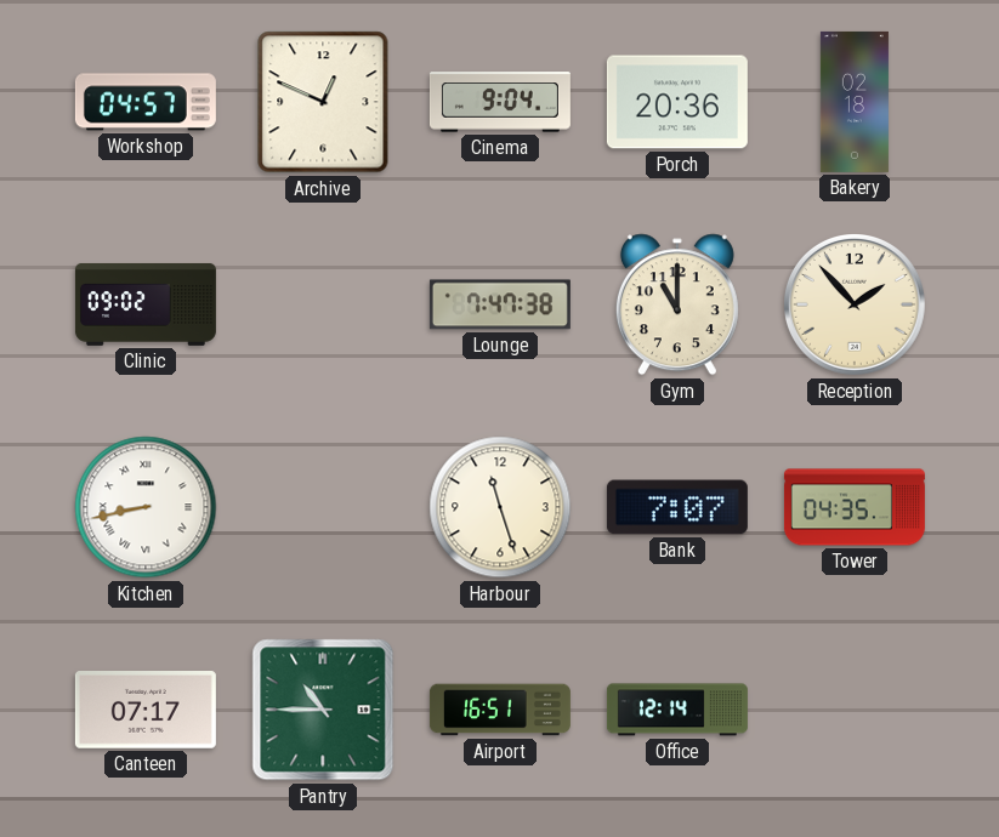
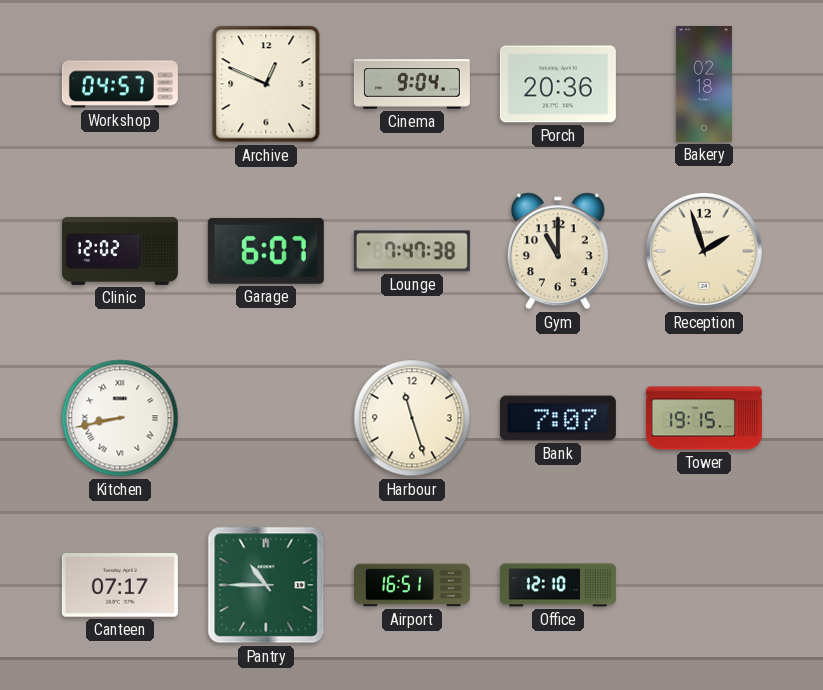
Clinic: 09:02 -> 12:02
Garage: none -> 6:07
Reception: 1:53 -> 1:57
Tower: 04:35 -> 19:15
Office: 12:14 -> 12:10
